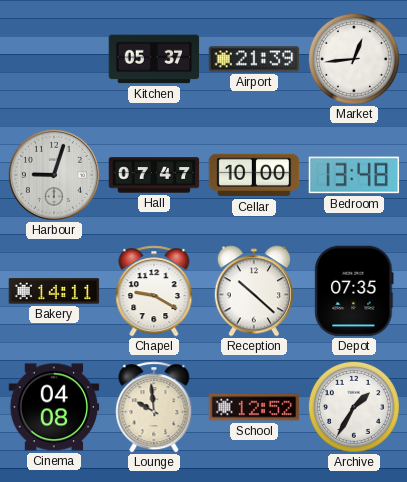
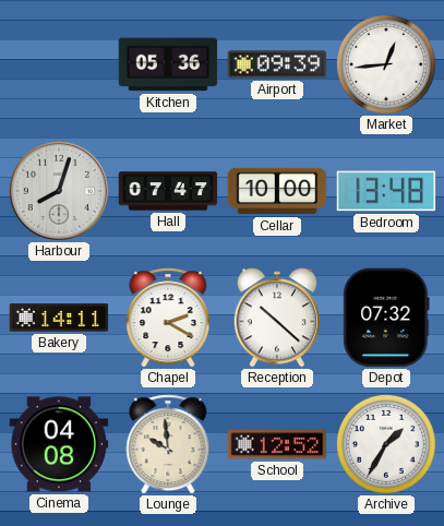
Kitchen: 05:37 -> 05:36
Airport: 21:39 -> 09:39
Harbour: 9:03 -> 8:03
Chapel: 9:20 -> 2:20
Depot: 07:35 -> 07:32
